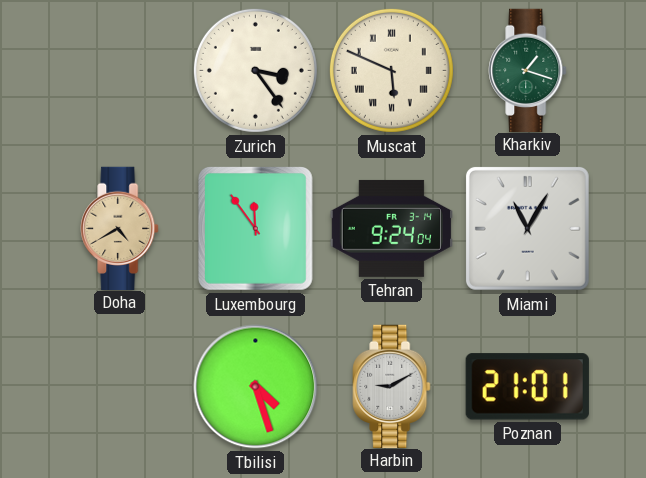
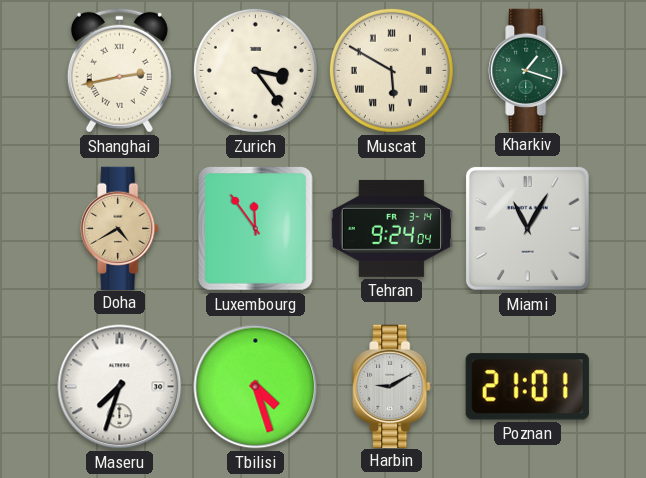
Shanghai: none -> 2:43
Muscat: 5:49 -> 5:50
Maseru: none -> 7:33
